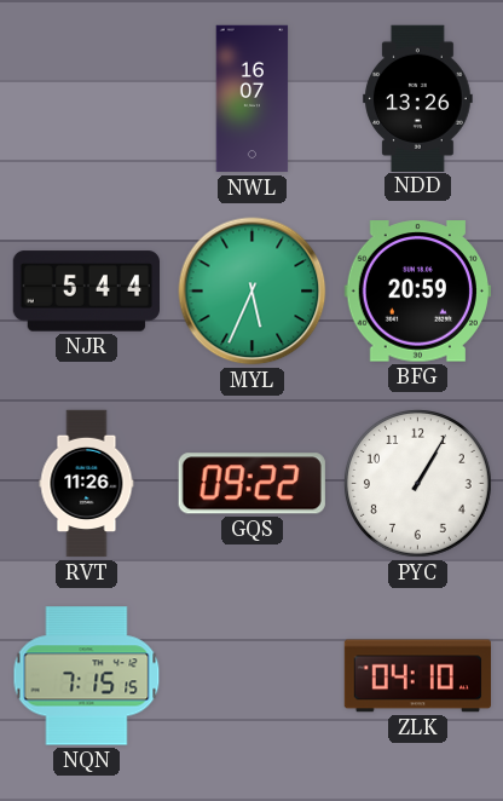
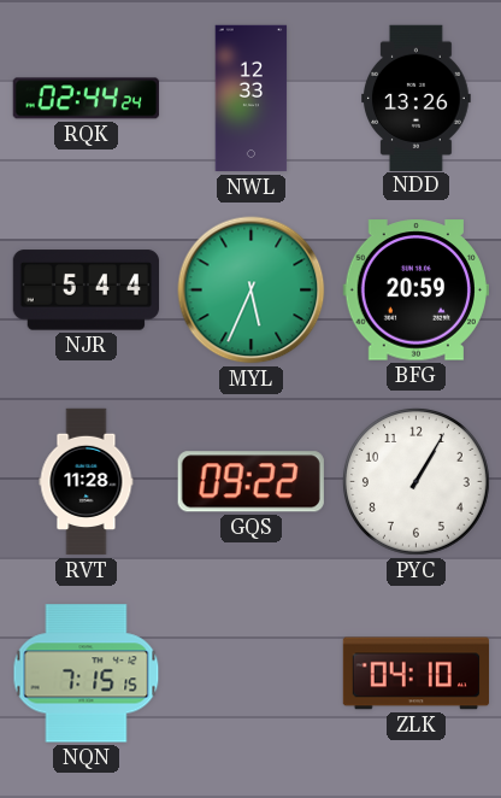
RQK: none -> 02:44
NWL: 16:07 -> 12:33
RVT: 11:26 -> 11:28
